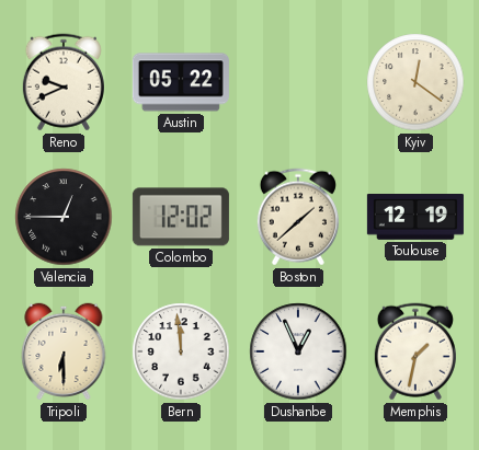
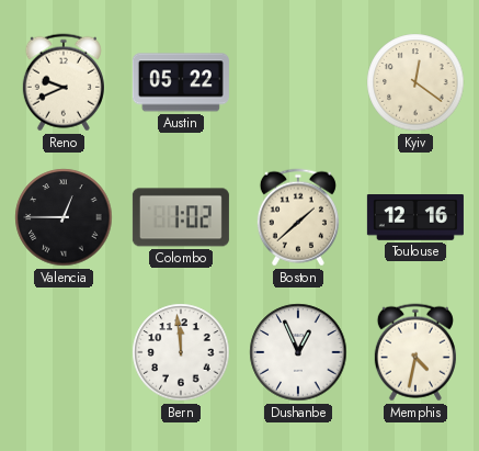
Colombo: 12:02 -> 1:02
Toulouse: 12:19 -> 12:16
Tripoli: 6:30 -> none
Memphis: 1:32 -> 4:32
